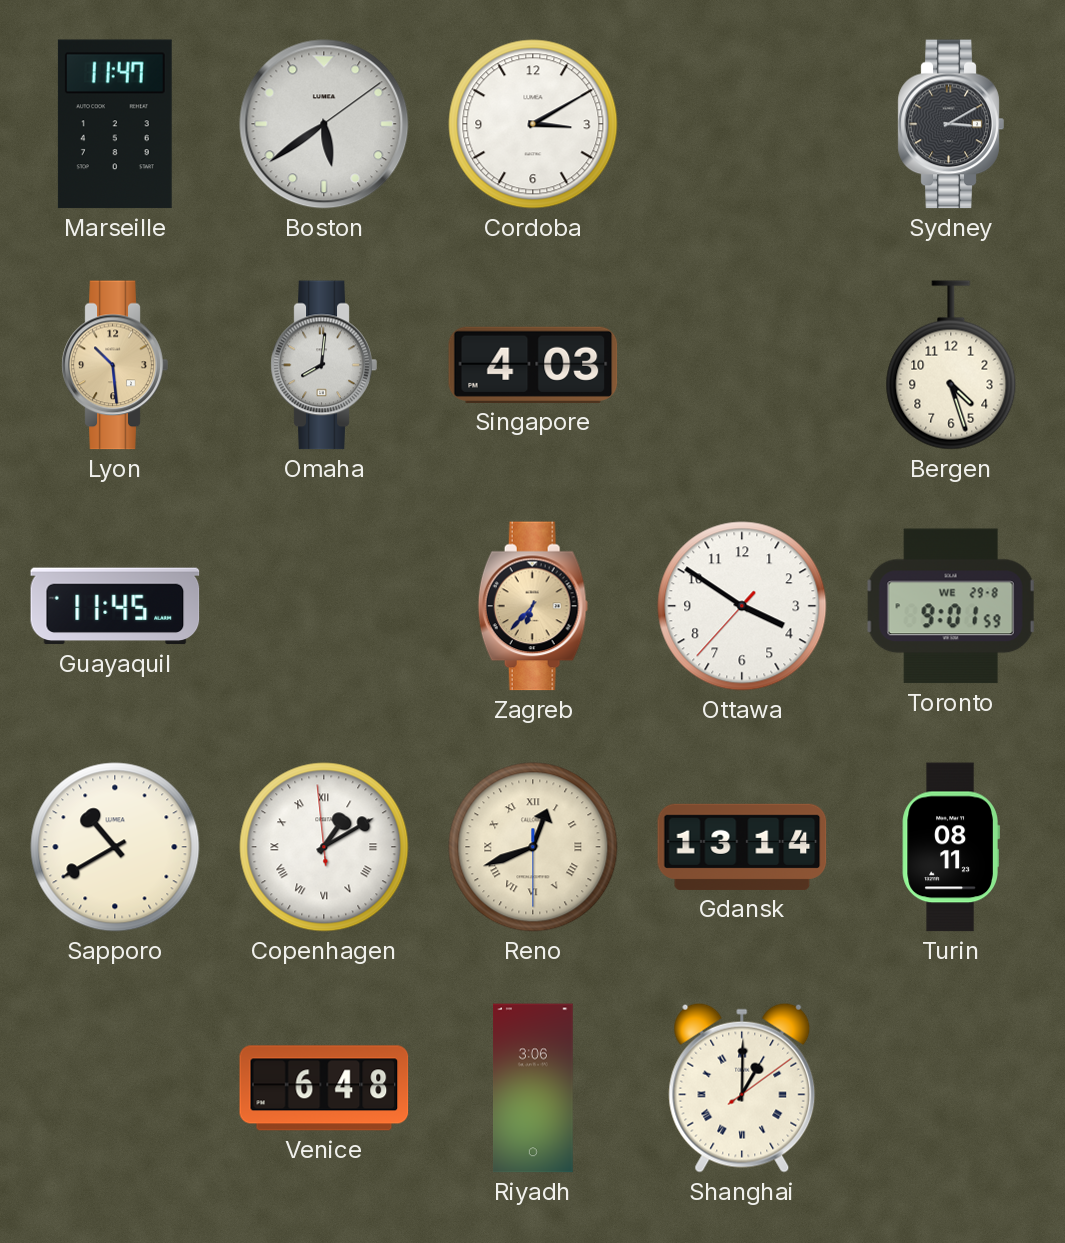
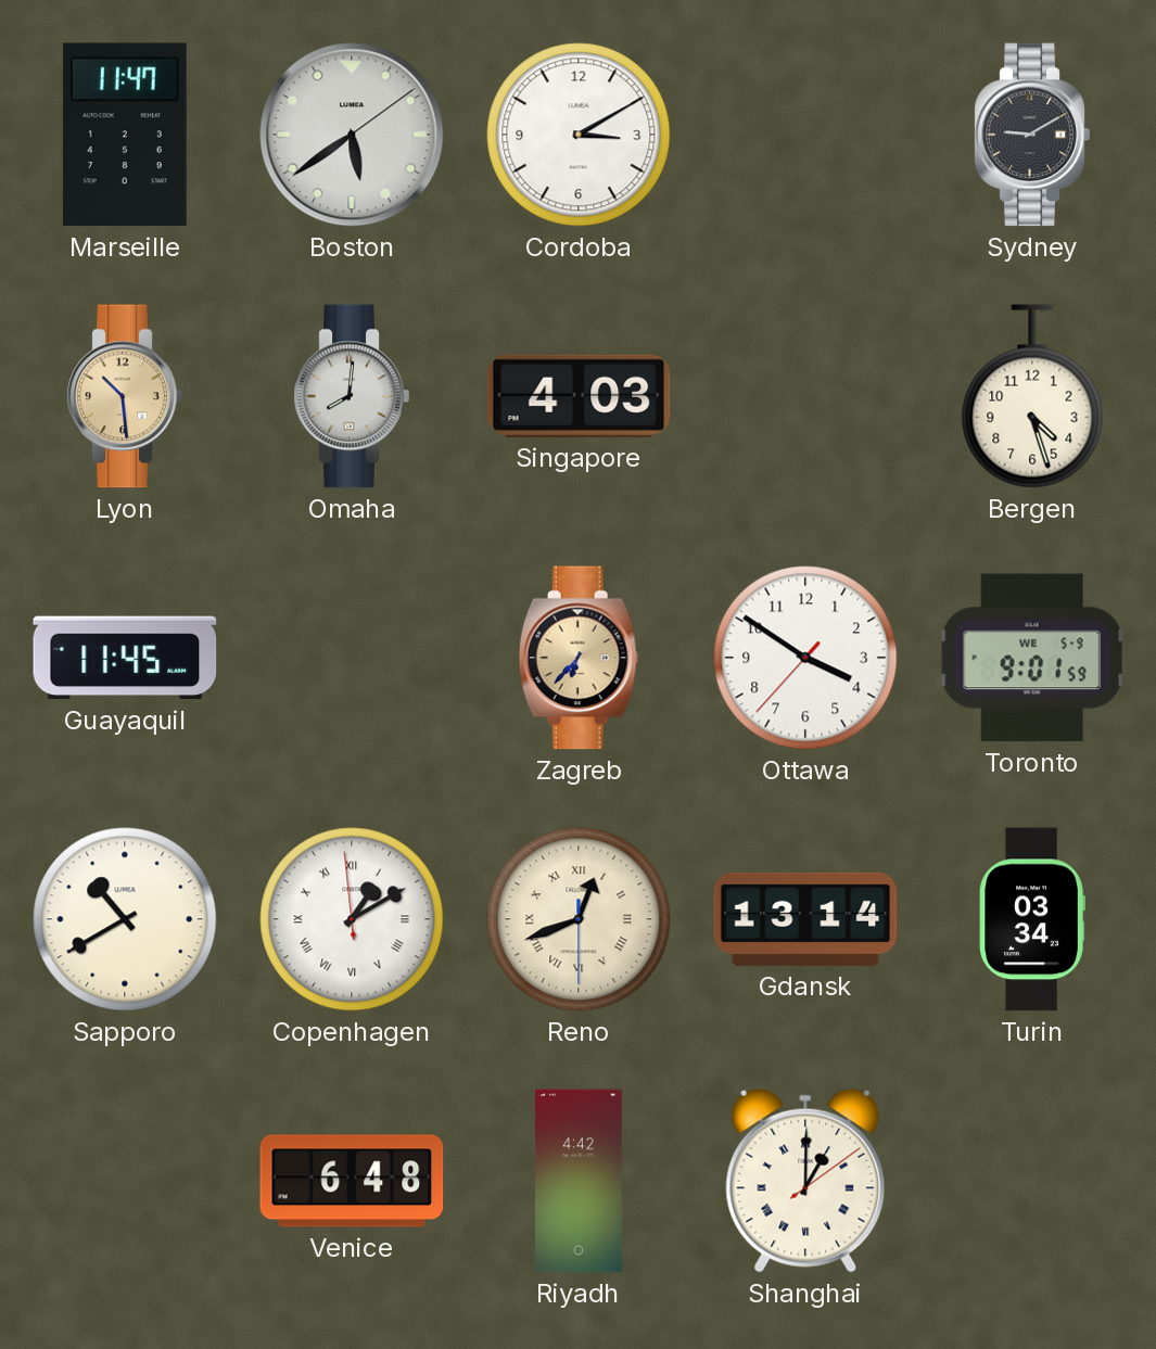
Sydney: 3:10 -> 9:10
Toronto date: WE 29-8 -> WE 5-9
Turin: 08:11 -> 03:34
Riyadh: 3:06 -> 4:42
